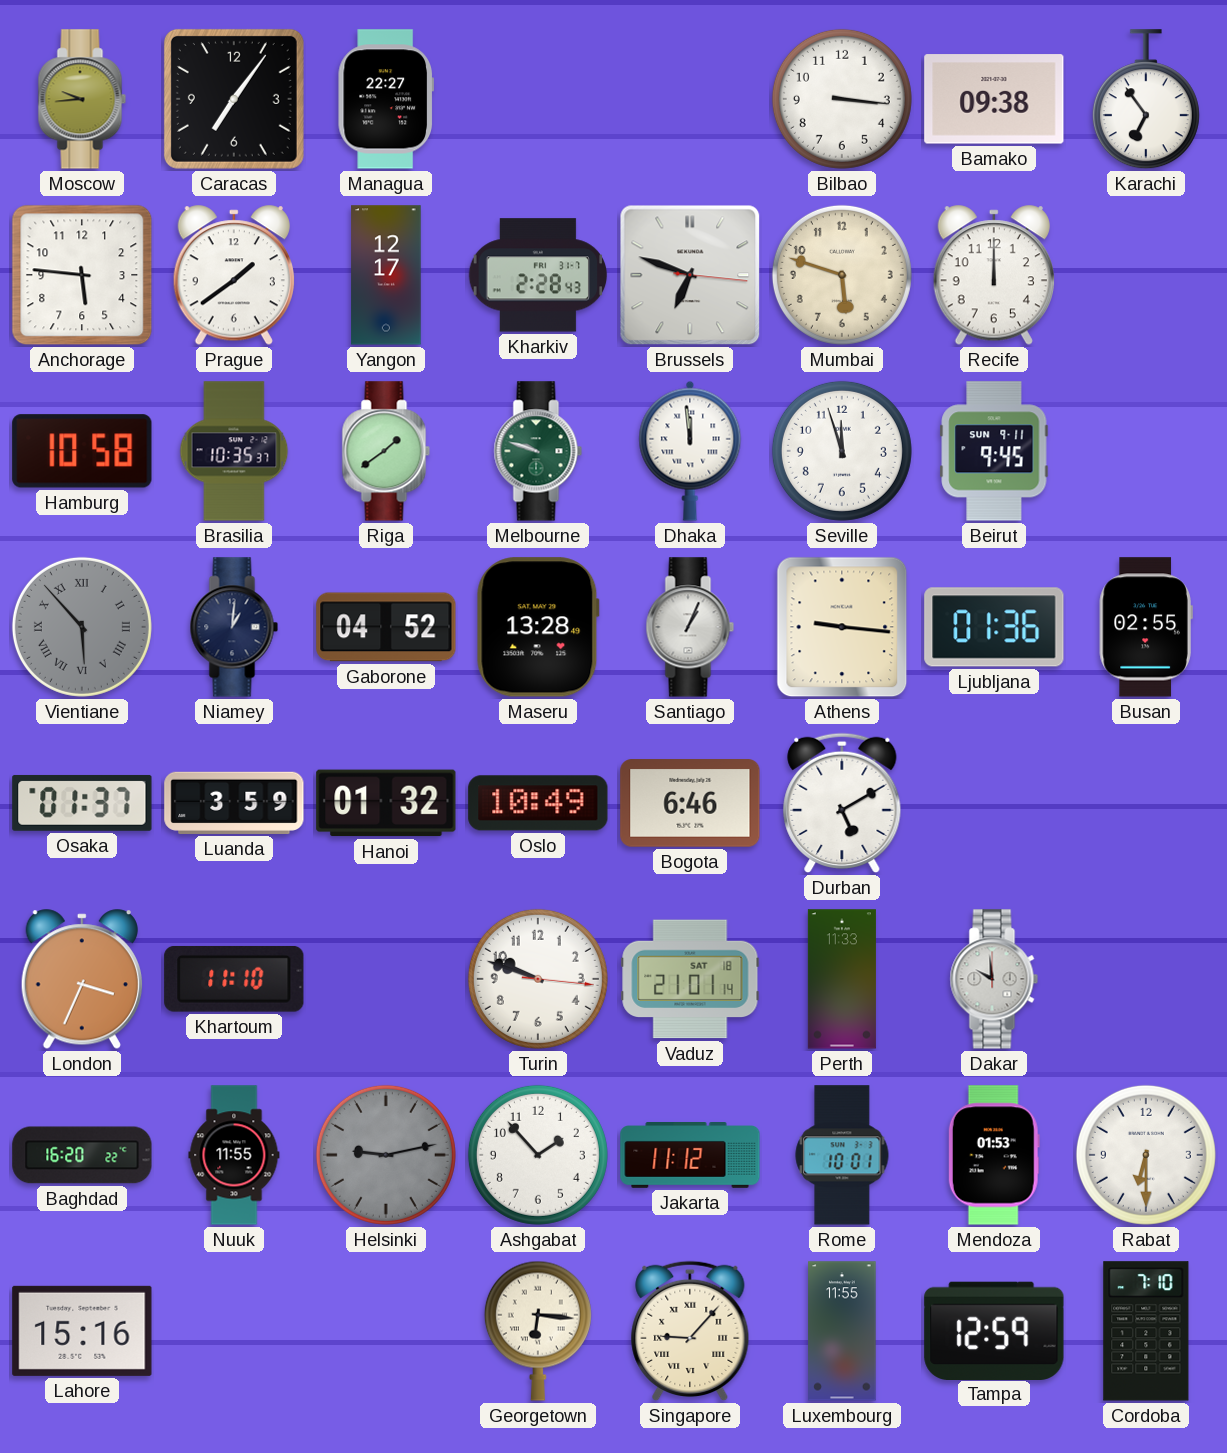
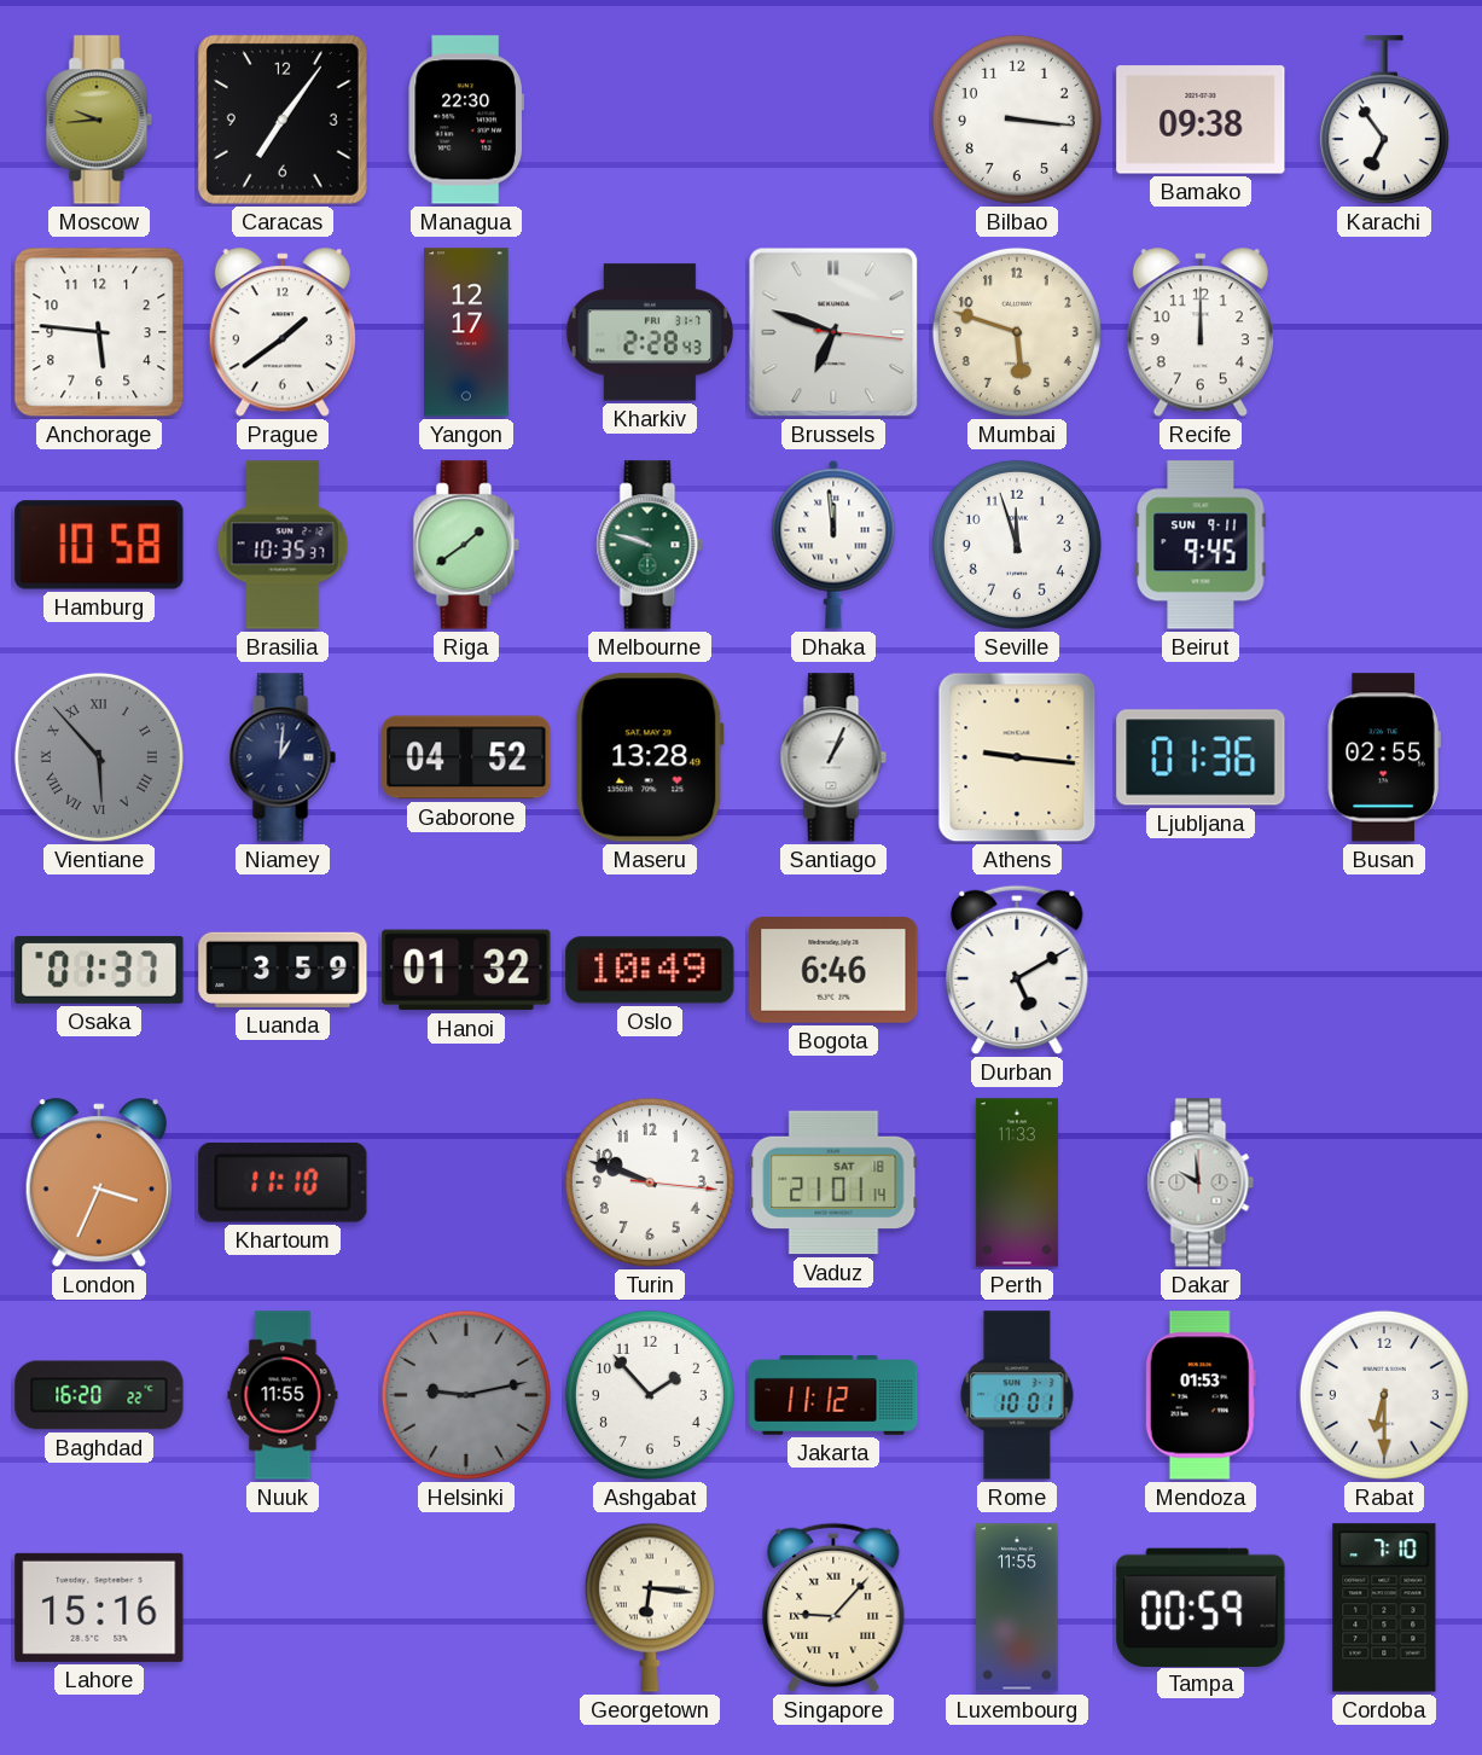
Managua: 22:27 -> 22:30
Tampa: 12:59 -> 00:59
